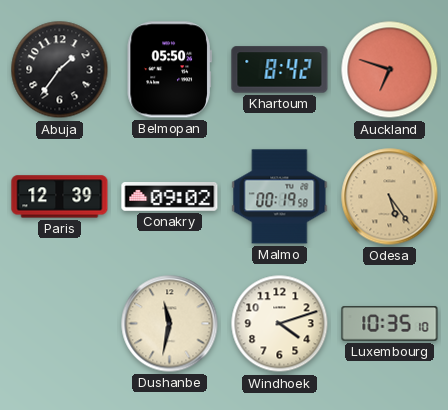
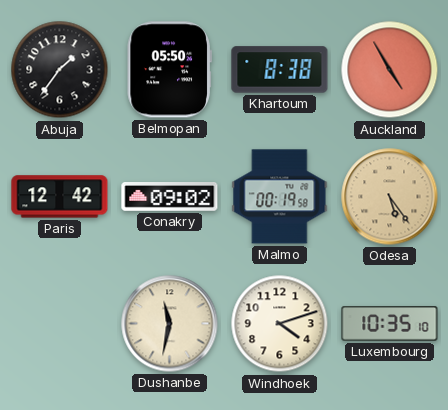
Khartoum: 8:42 -> 8:38
Auckland: 6:48 -> 4:55
Paris: 12:39 -> 12:42
